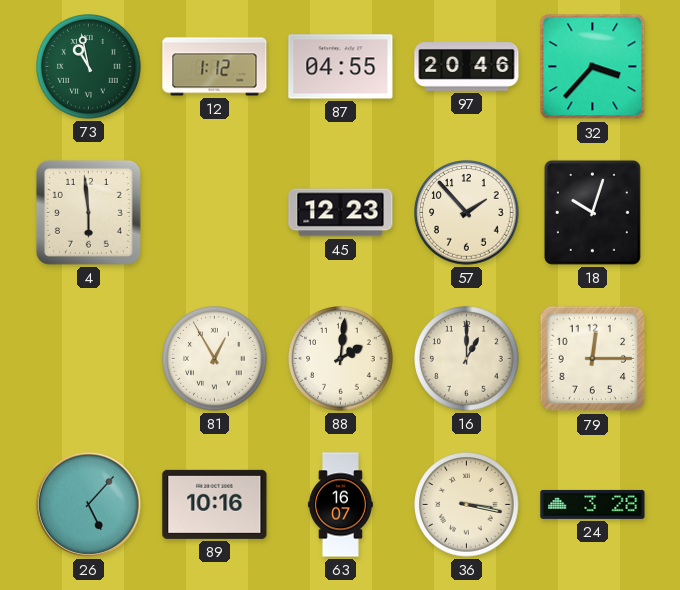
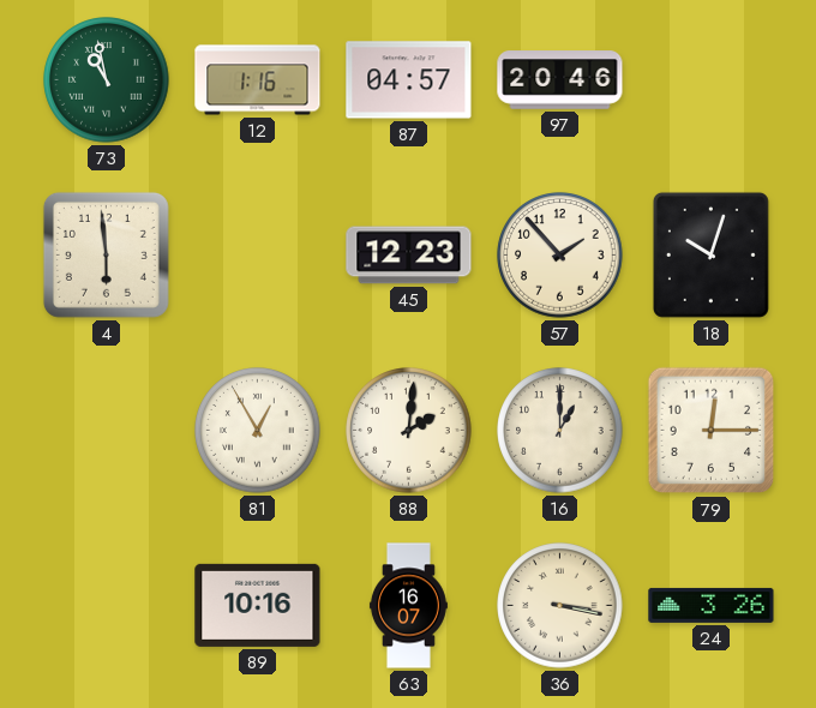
12: 1:12 -> 1:16
87: 04:55 -> 04:57
32: 3:37 -> none
26: 5:07 -> none
24: 3:28 -> 3:26
